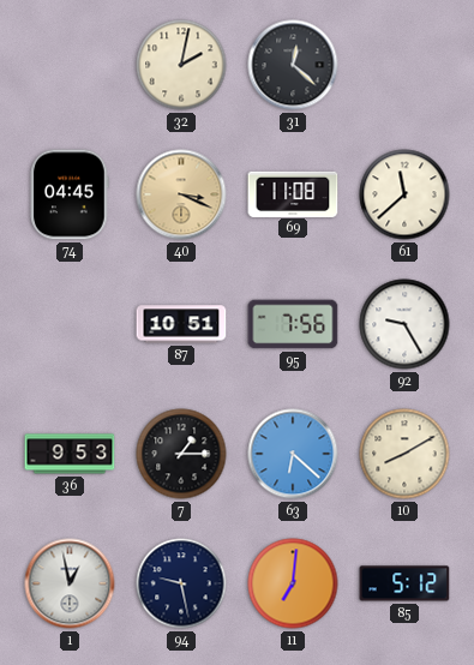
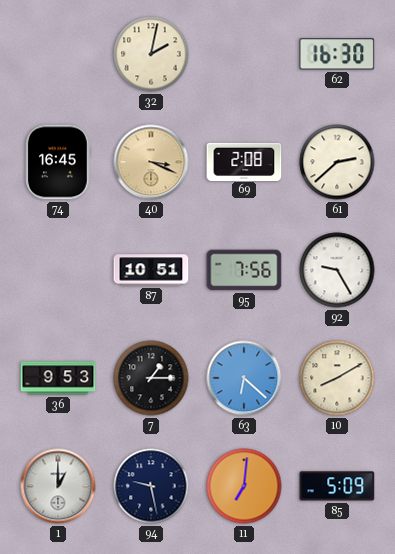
31: 12:22 -> none
62: none -> 16:30
74: 04:45 -> 16:45
69: 11:08 -> 2:08
61: 11:38 -> 2:38
1: 12:58 -> 1:00
85: 5:12 -> 5:09
